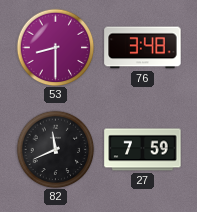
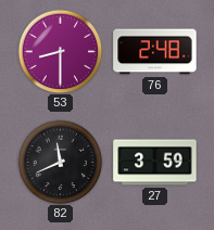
76: 3:48 -> 2:48
27: 7:59 -> 3:59
